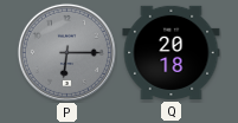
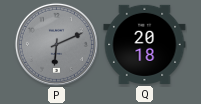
P: 6:15 -> 6:11
